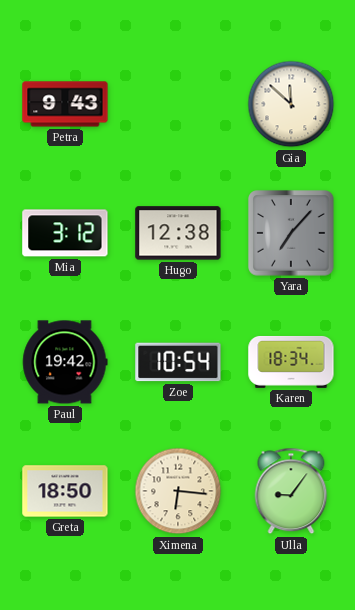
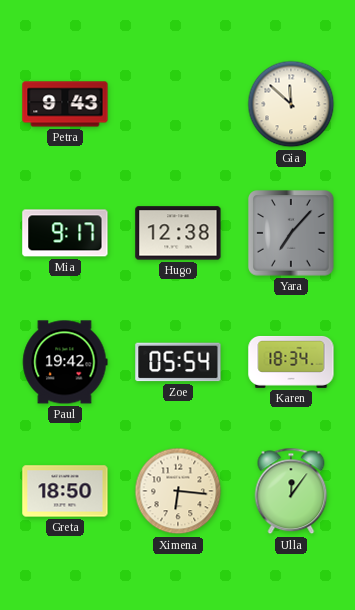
Mia: 3:12 -> 9:17
Zoe: 10:54 -> 05:54
Ulla: 9:06 -> 12:06
